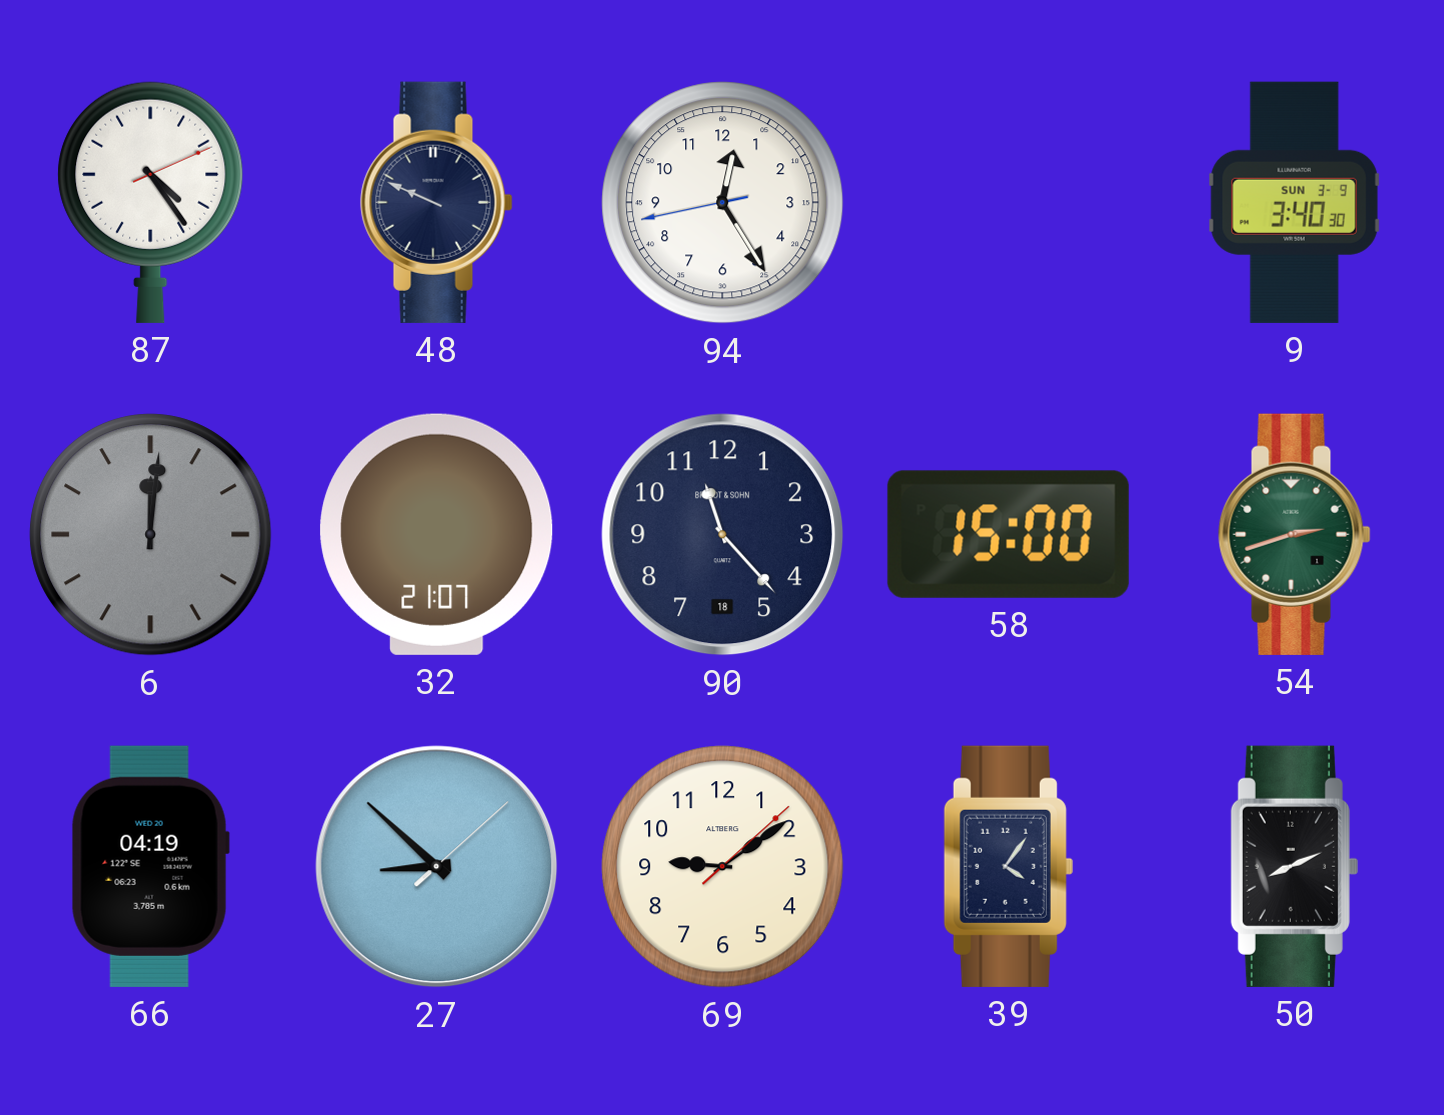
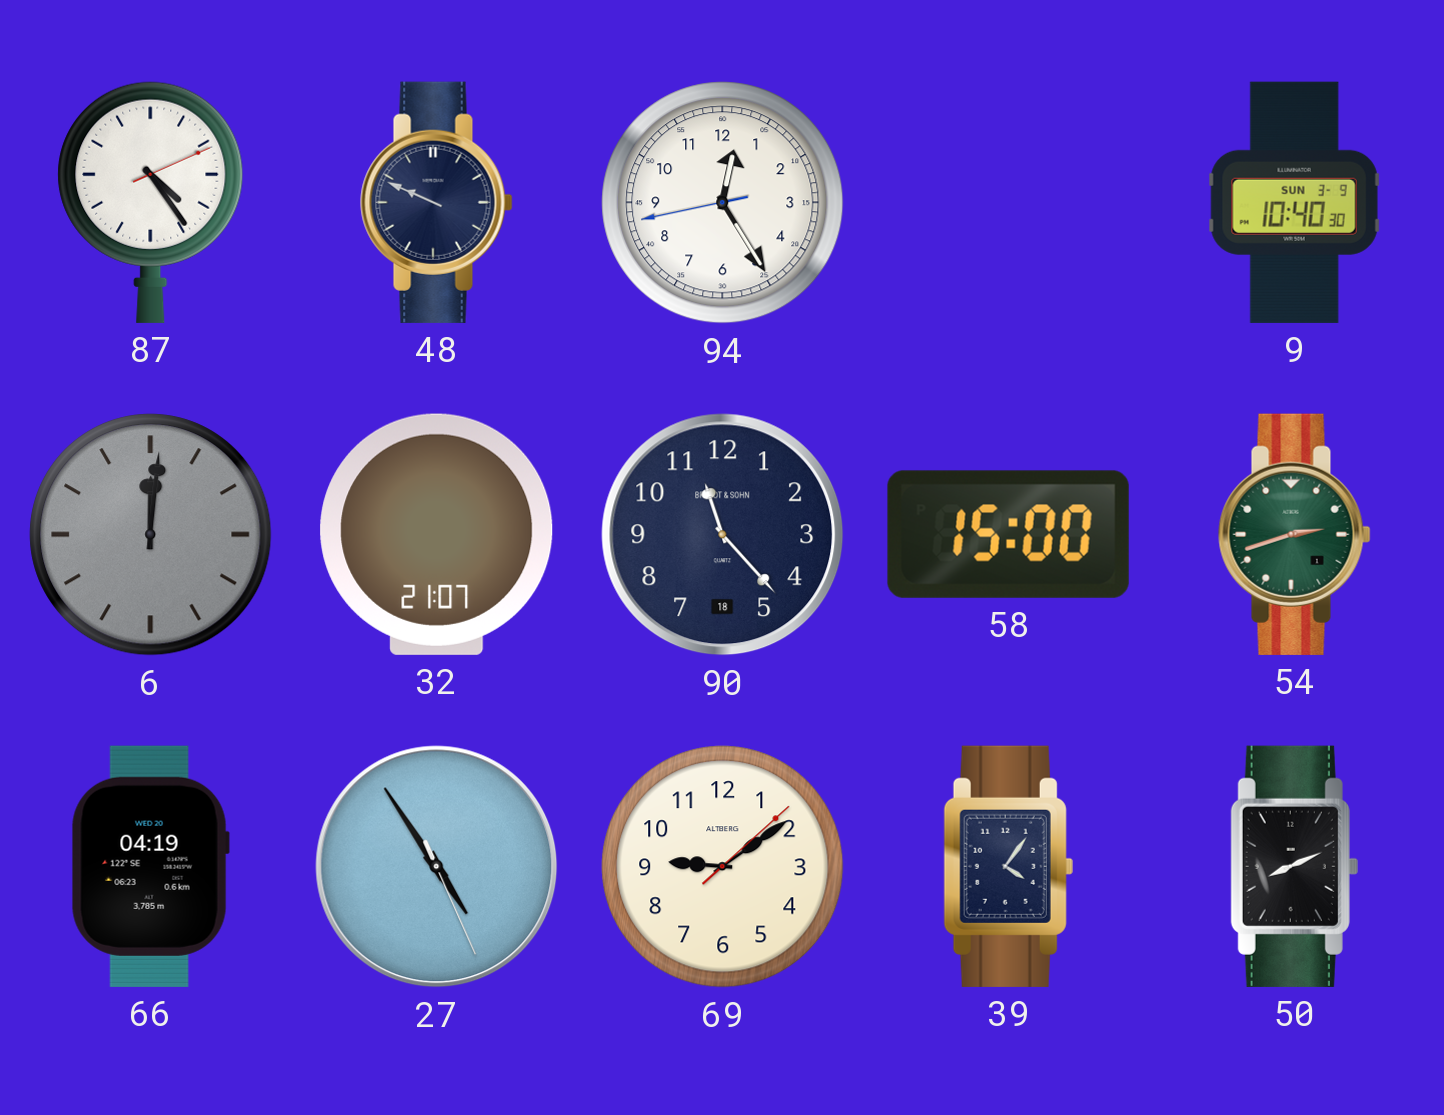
9: 3:40 -> 10:40
27: 8:52 -> 4:54
